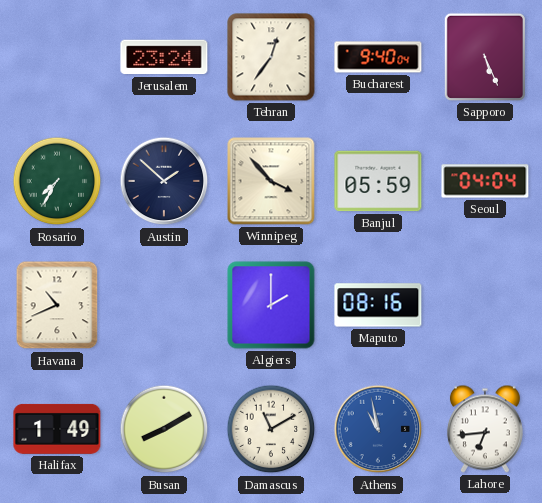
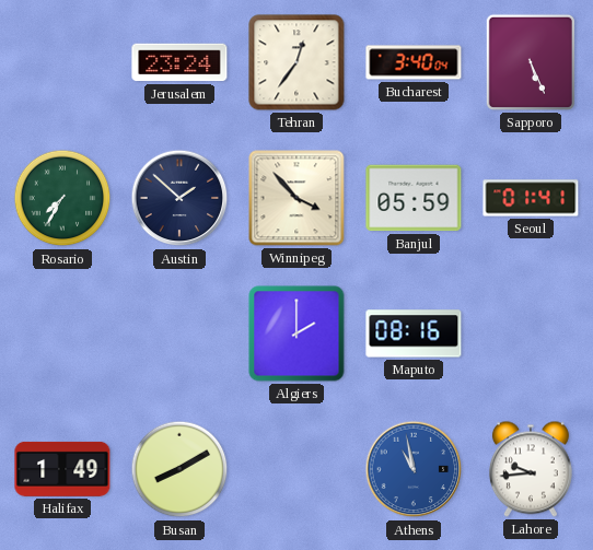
Bucharest: 9:40 -> 3:40
Seoul: 04:04 -> 01:41
Havana: 10:41 -> none
Damascus: 11:10 -> none
Lahore: 6:44 -> 9:44
